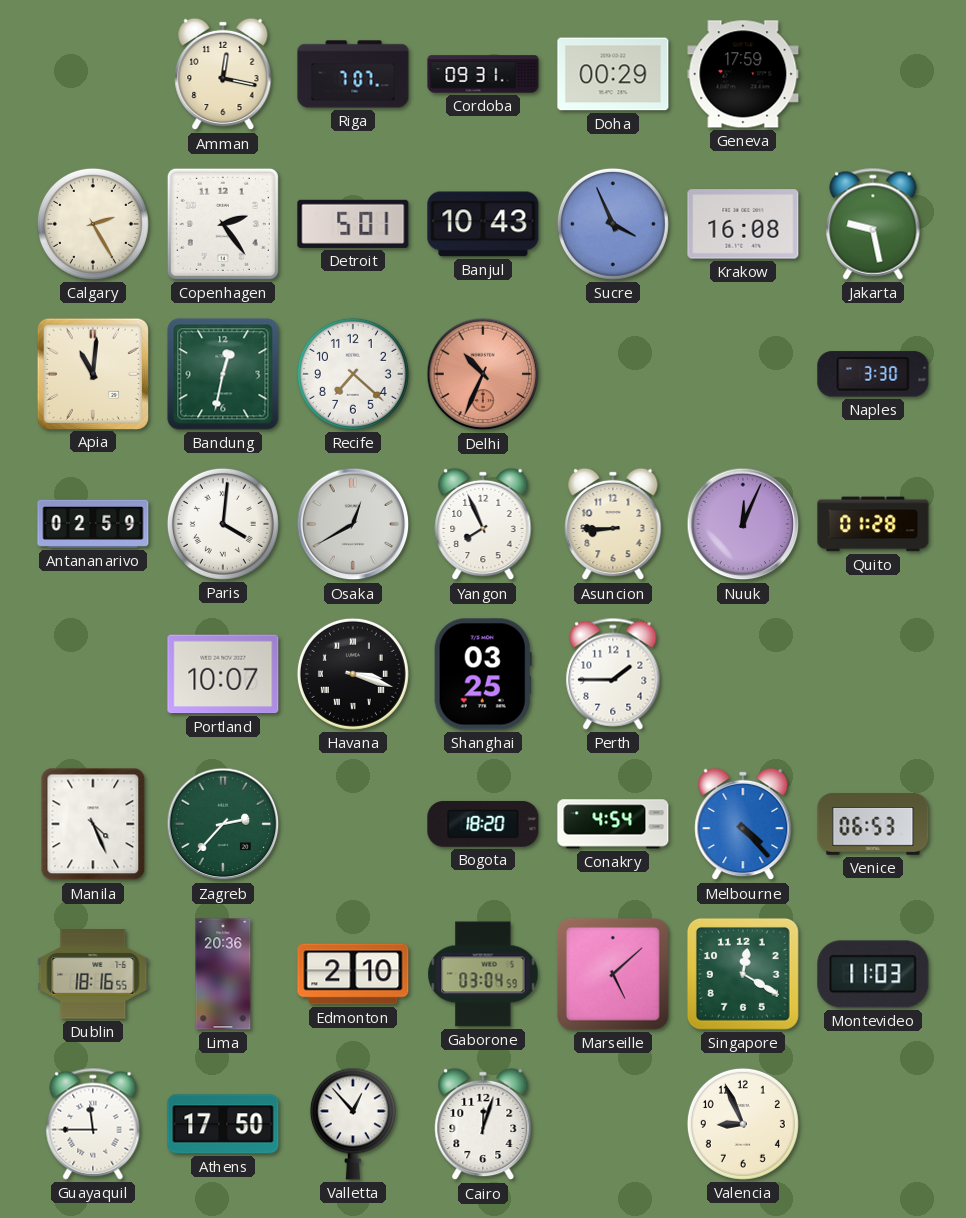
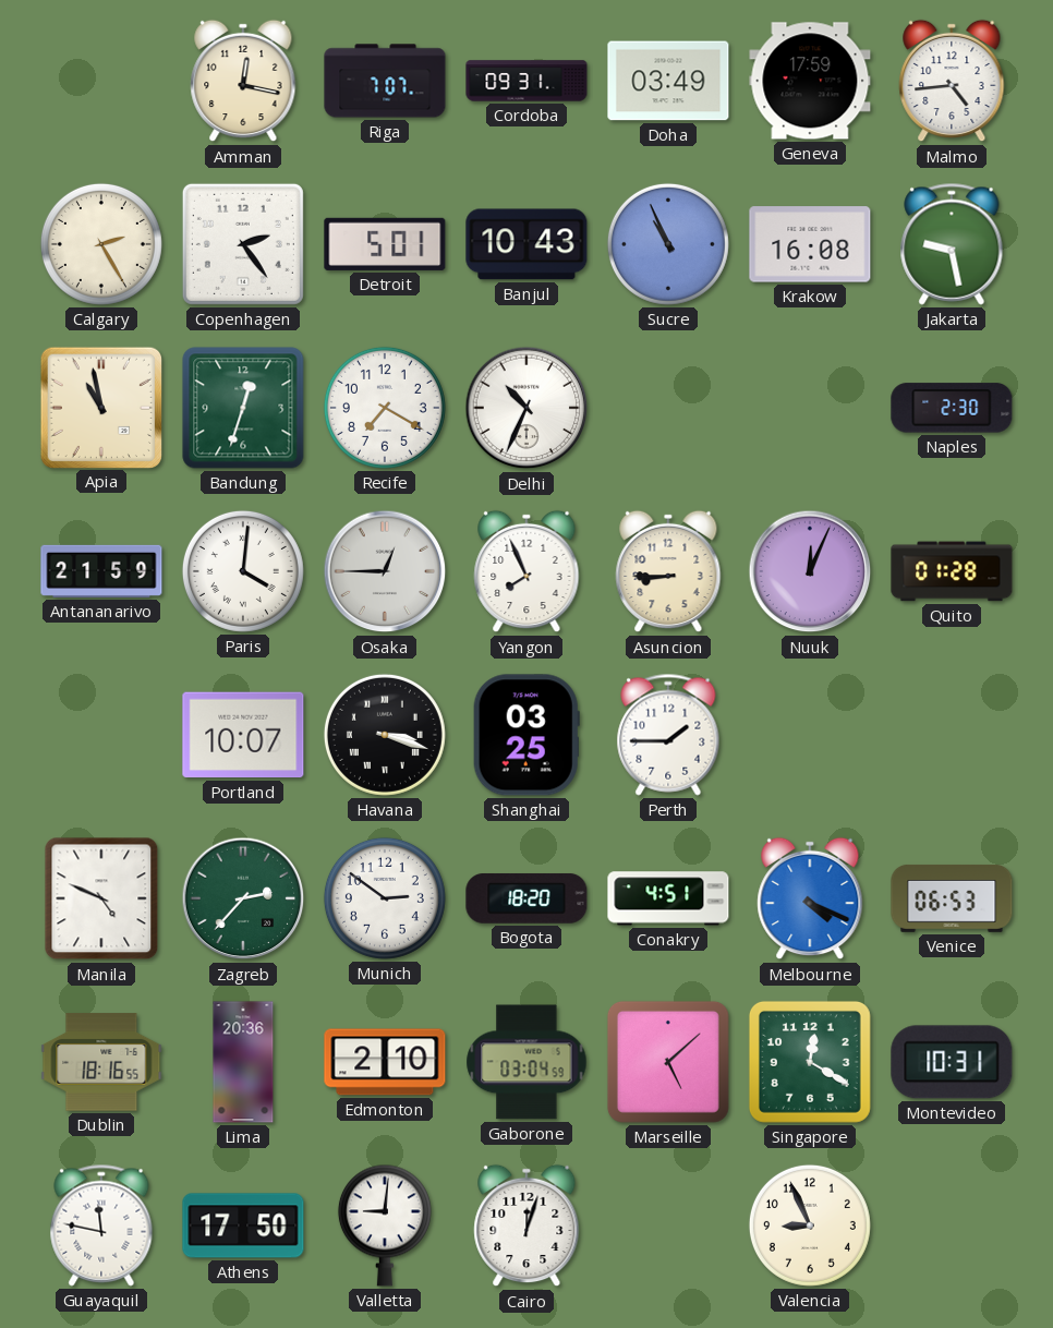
Doha: 00:29 -> 03:49
Malmo: none -> 4:44
Sucre: 3:56 -> 10:56
Apia: 11:01 -> 10:58
Bandung: 12:32 -> 12:33
Recife: 7:22 -> 7:20
Delhi dial: salmon -> white
Naples: 3:30 -> 2:30
Antananarivo: 02:59 -> 21:59
Osaka: 12:40 -> 12:45
Manila: 4:26 -> 4:49
Munich: none -> 2:51
Conakry: 4:54 -> 4:51
Melbourne: 4:23 -> 4:19
Montevideo: 11:03 -> 10:31
Guayaquil: 11:45 -> 11:47
Valletta: 12:53 -> 9:01
